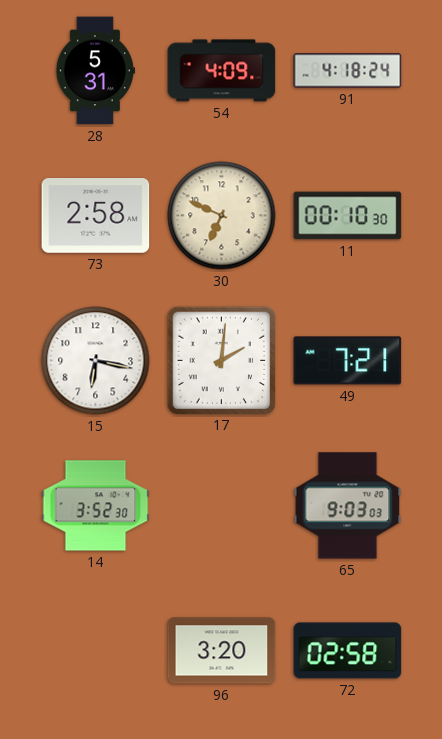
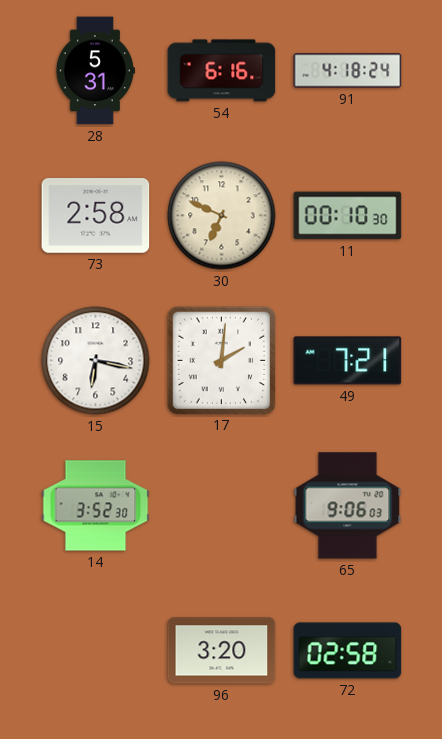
54: 4:09 -> 6:16
65: 9:03 -> 9:06
